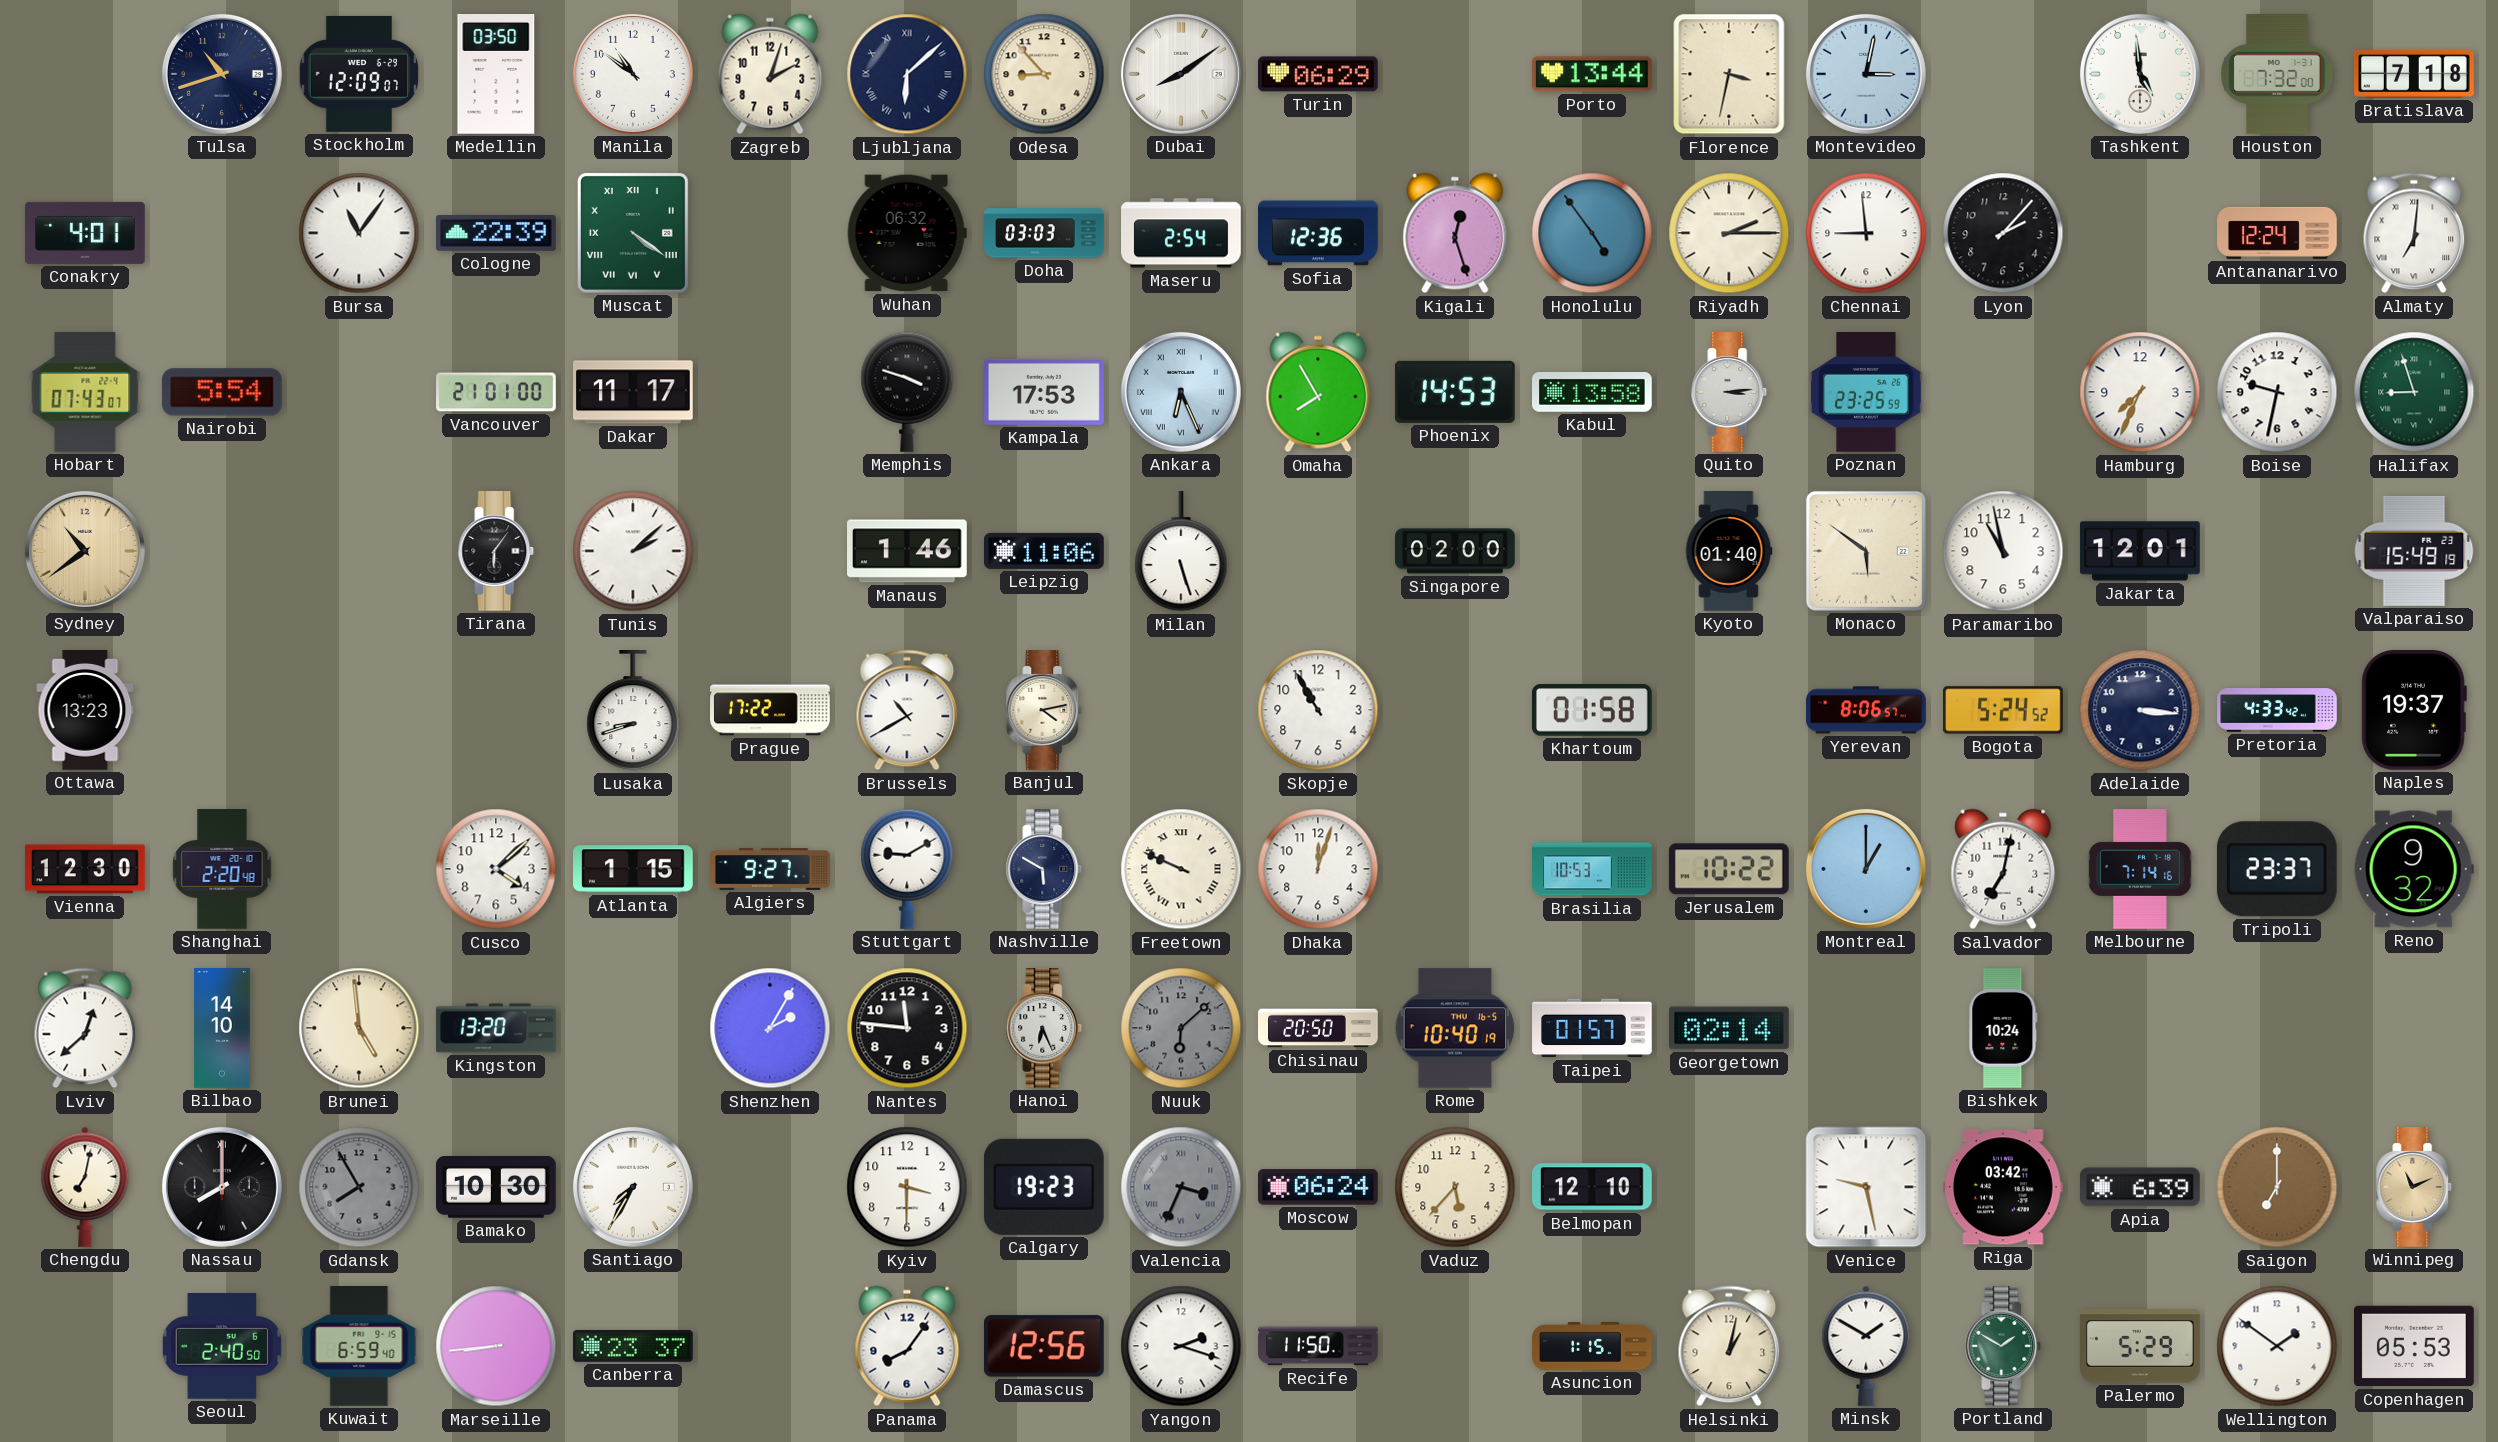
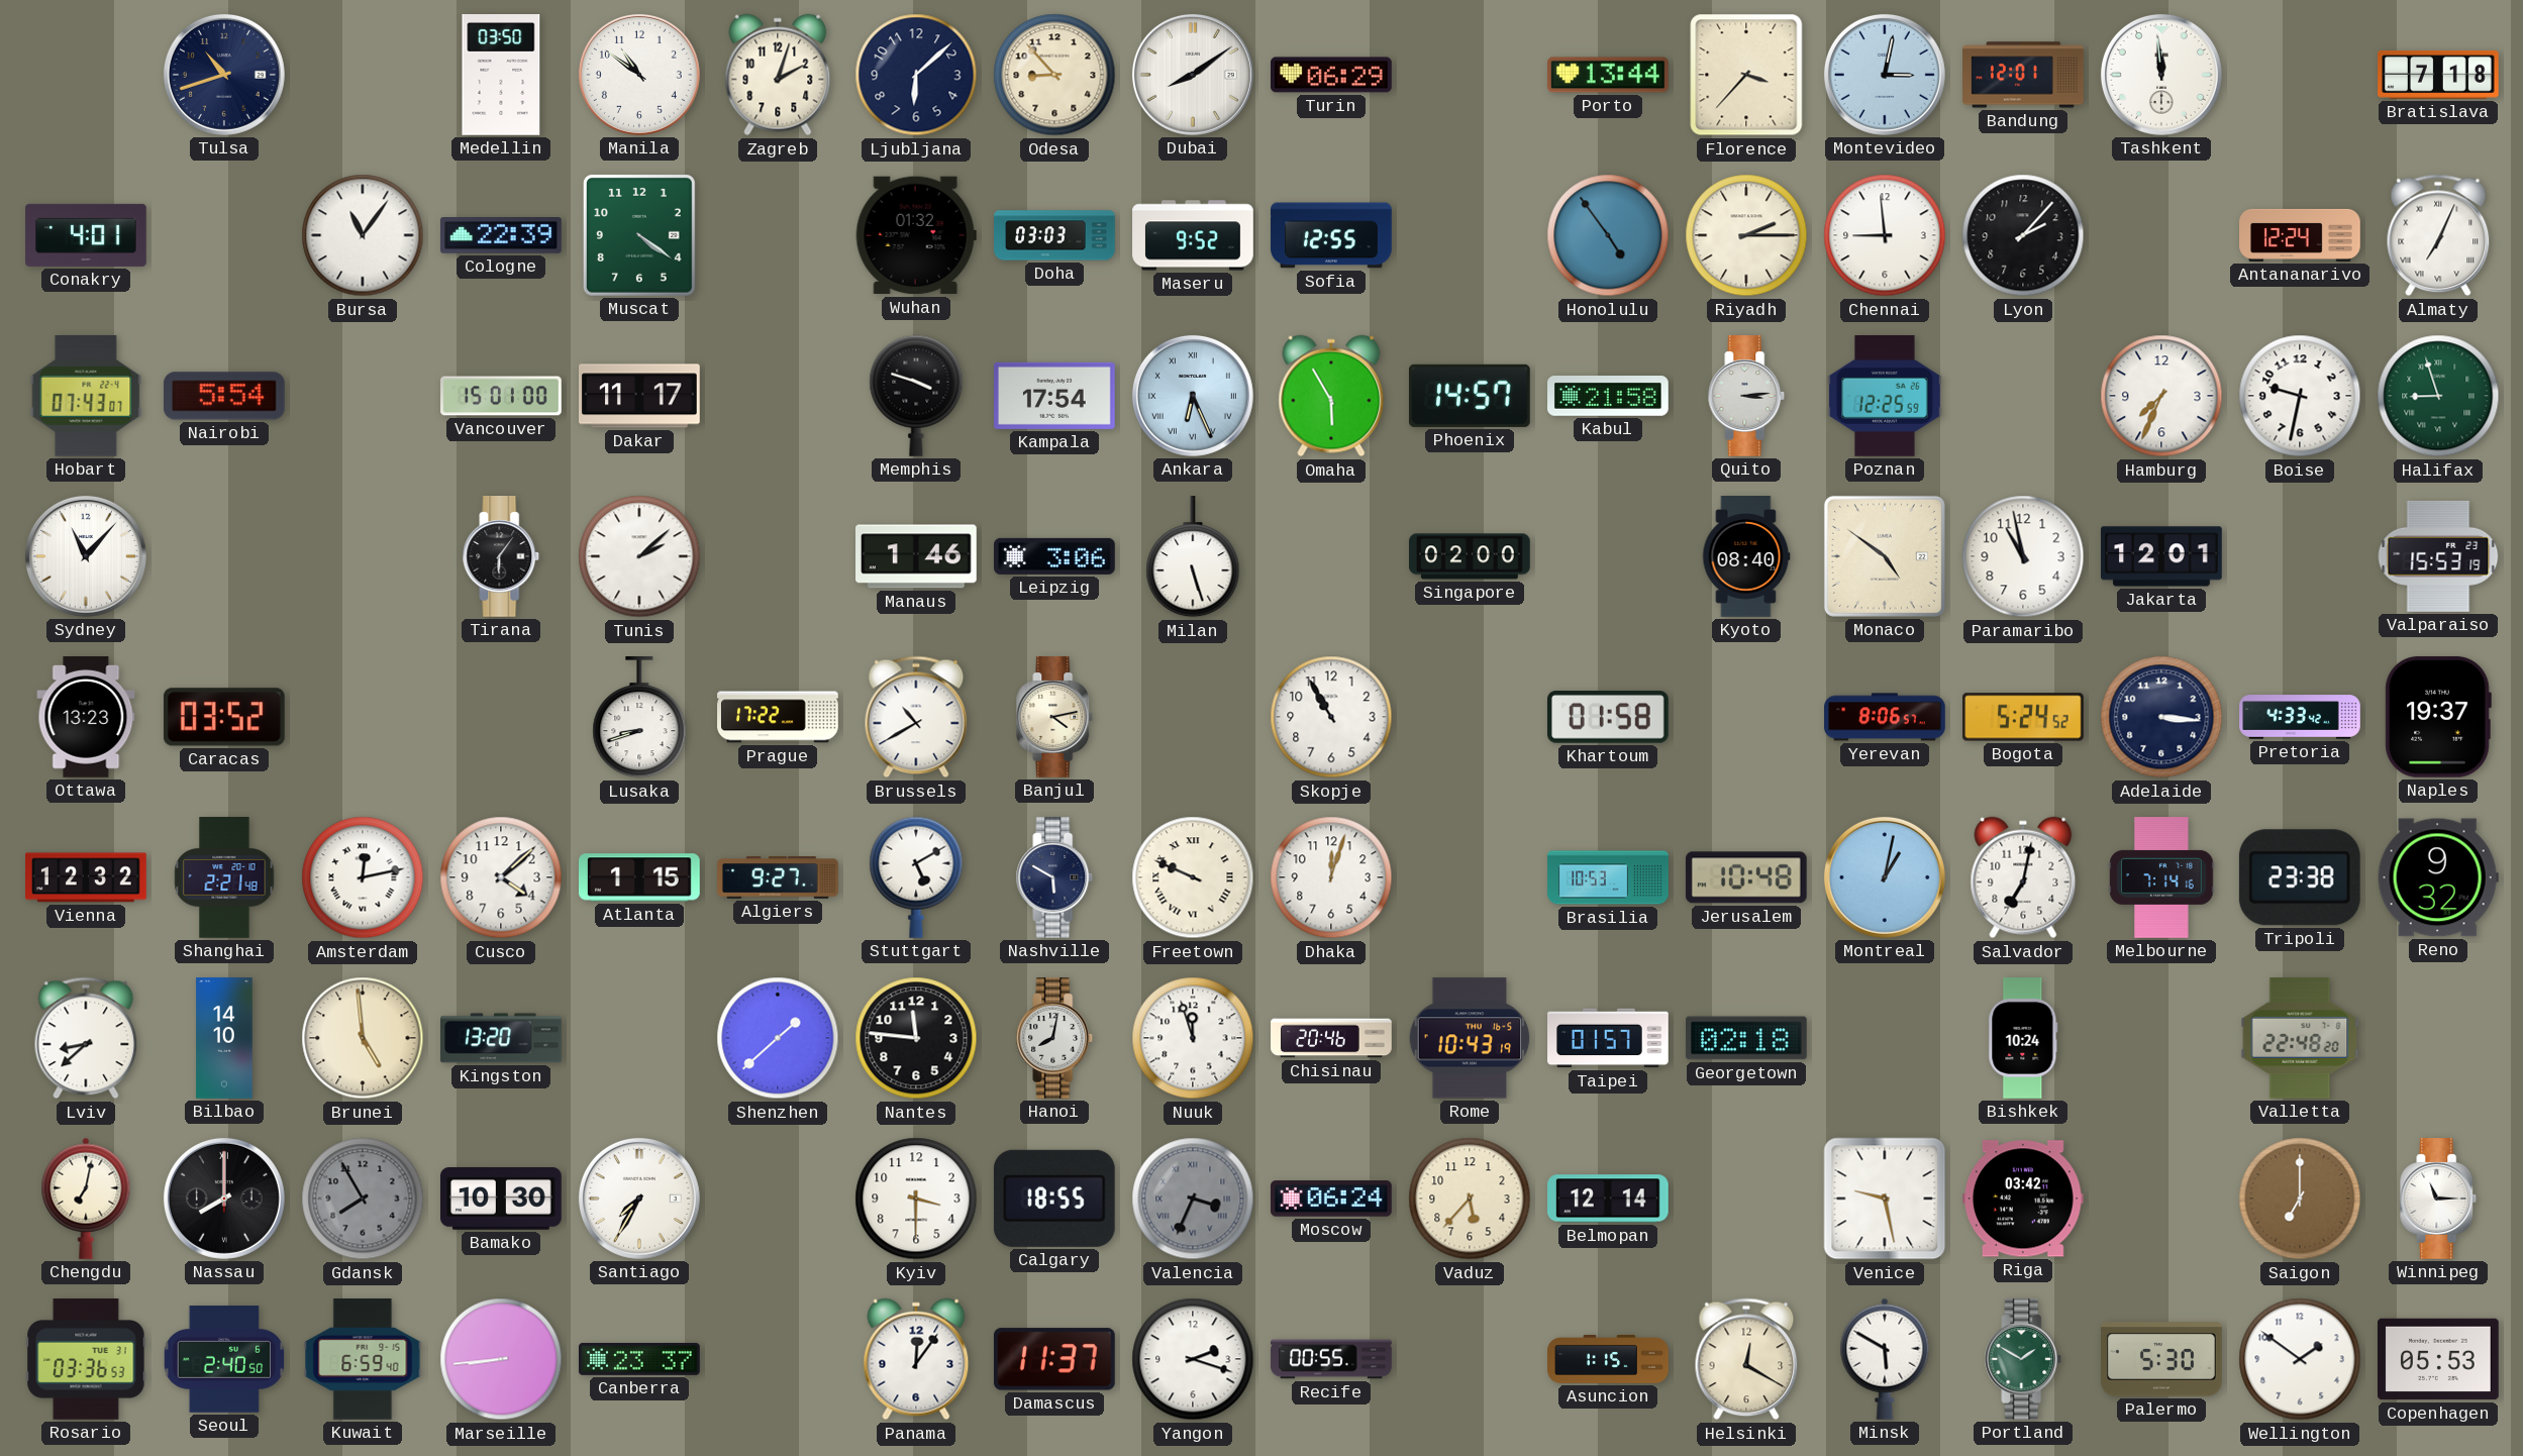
Stockholm: 12:09 -> none
Ljubljana numerals: Roman -> Arabic
Florence: 3:32 -> 3:37
Bandung: none -> 12:01
Tashkent: 4:59 -> 11:59
Houston: 7:32 -> none
Muscat numerals: Roman -> Arabic
Wuhan: 06:32 -> 01:32
Maseru: 2:54 -> 9:52
Sofia: 12:36 -> 12:55
Kigali: 12:27 -> none
Almaty: 7:01 -> 7:04
Vancouver: 21:01 -> 15:01
Kampala: 17:53 -> 17:54
Omaha: 7:55 -> 5:55
Phoenix: 14:53 -> 14:57
Kabul: 13:58 -> 21:58
Poznan: 23:25 -> 12:25
Sydney: 10:39 -> 11:07
Sydney dial: champagne -> white
Leipzig: 11:06 -> 3:06
Kyoto: 01:40 -> 08:40
Monaco: 5:51 -> 4:51
Valparaiso: 15:49 -> 15:53
Caracas: none -> 03:52
Vienna: 12:30 -> 12:32
Shanghai: 2:20 -> 2:21
Amsterdam: none -> 12:13
Stuttgart: 9:10 -> 5:10
Jerusalem: 10:22 -> 10:48
Montreal: 1:00 -> 1:02
Tripoli: 23:37 -> 23:38
Lviv: 12:38 -> 8:38
Shenzhen: 2:05 -> 1:38
Hanoi: 6:26 -> 8:02
Nuuk: 6:08 -> 11:57
Nuuk dial: grey -> white
Chisinau: 20:50 -> 20:46
Rome: 10:40 -> 10:43
Georgetown: 02:14 -> 02:18
Valletta: none -> 22:48
Calgary: 19:23 -> 18:55
Belmopan: 12:10 -> 12:14
Apia: 6:39 -> none
Winnipeg: 11:11 -> 11:15
Winnipeg dial: champagne -> white
Rosario: none -> 03:36
Panama: 8:06 -> 12:06
Damascus: 12:56 -> 11:37
Recife: 11:50 -> 00:55
Helsinki: 1:02 -> 12:20
Minsk: 1:50 -> 5:50
Palermo: 5:29 -> 5:30
